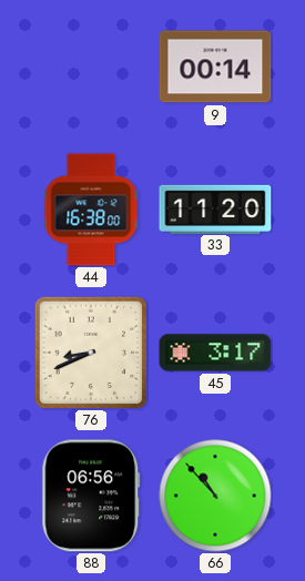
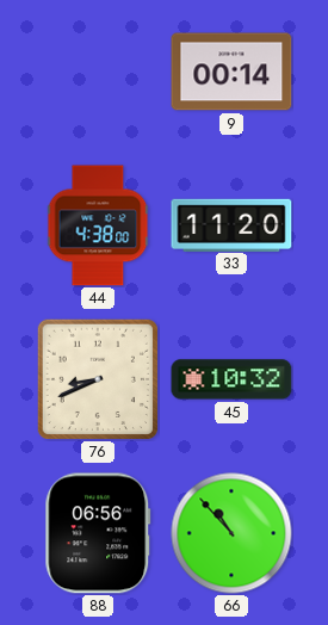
44: 16:38 -> 4:38
45: 3:17 -> 10:32
